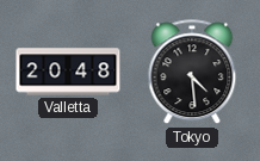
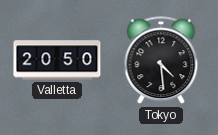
Valletta: 20:48 -> 20:50
